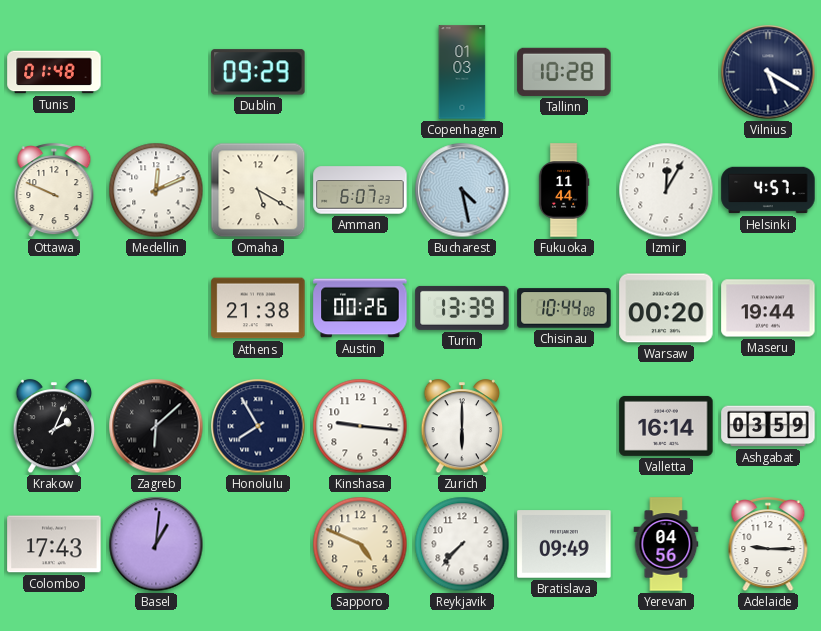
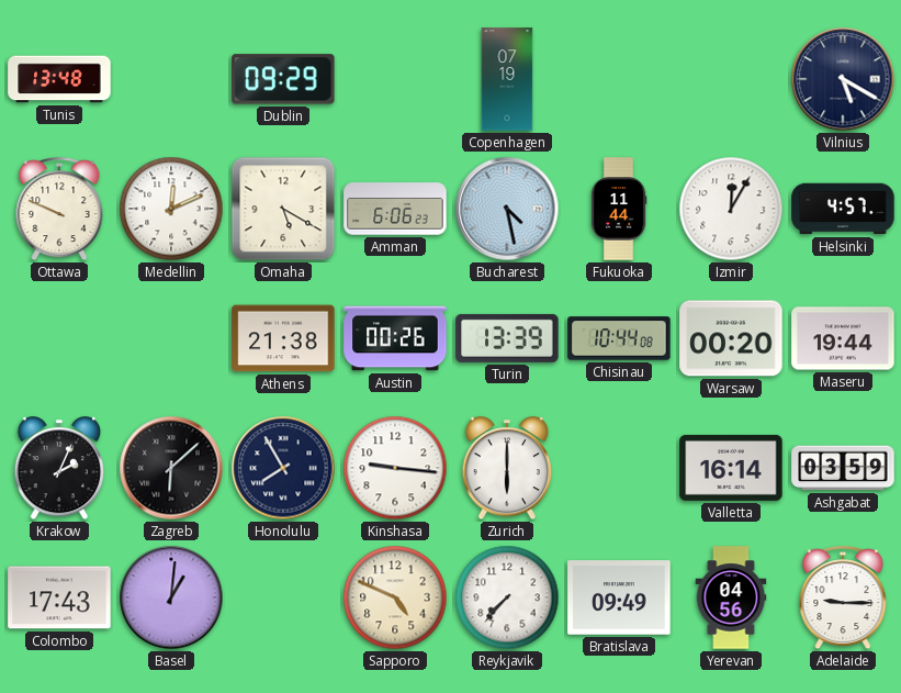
Tunis: 01:48 -> 13:48
Copenhagen: 01:03 -> 07:19
Tallinn: 10:28 -> none
Amman: 6:07 -> 6:06
